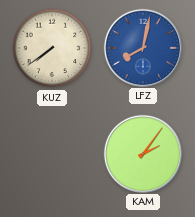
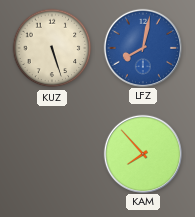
KUZ: 7:39 -> 5:27
KAM: 2:06 -> 7:53
